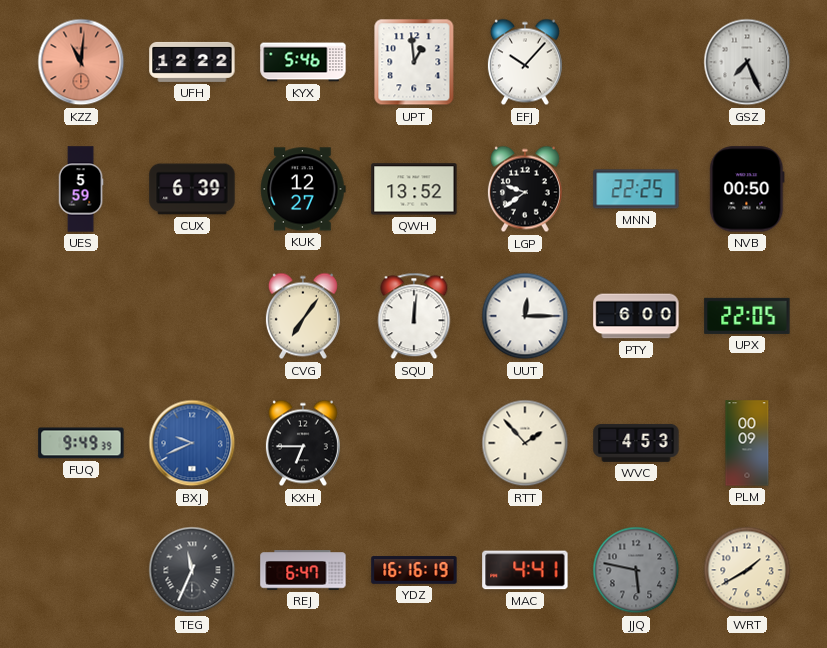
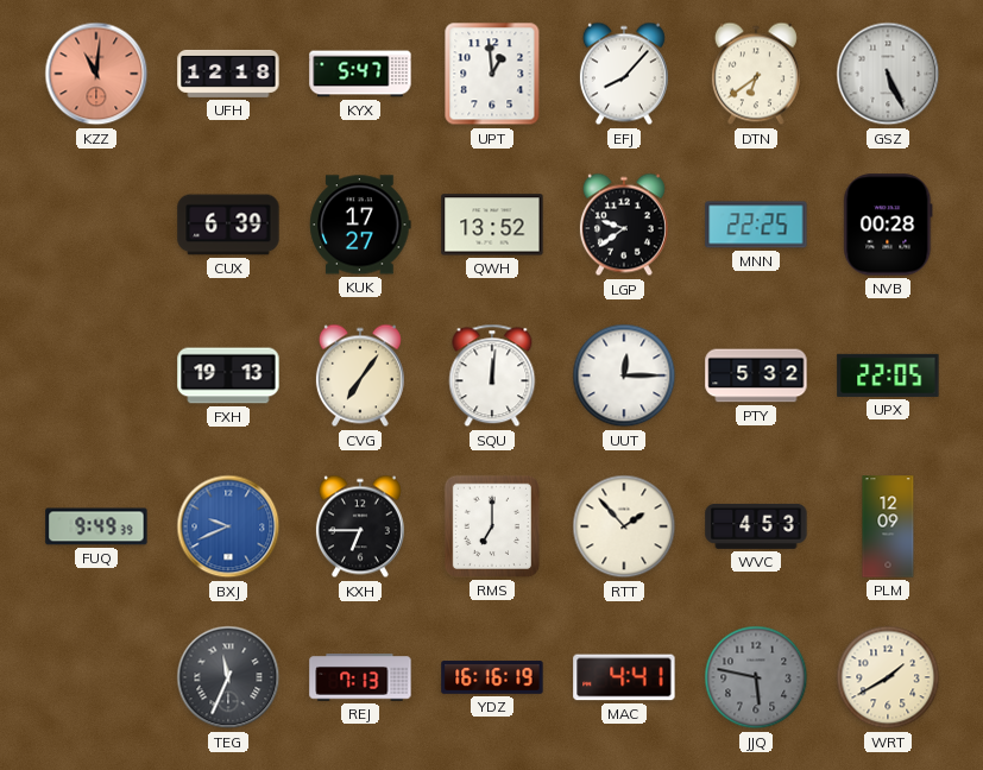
UFH: 12:22 -> 12:18
KYX: 5:46 -> 5:47
EFJ: 10:07 -> 8:07
DTN: none -> 6:39
GSZ: 7:26 -> 5:26
UES: 5:59 -> none
KUK: 12:27 -> 17:27
NVB: 00:50 -> 00:28
FXH: none -> 19:13
PTY: 6:00 -> 5:32
RMS: none -> 7:00
PLM: 00:09 -> 12:09
REJ: 6:47 -> 7:13
